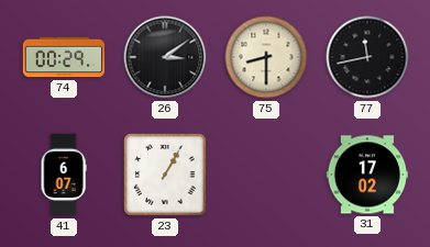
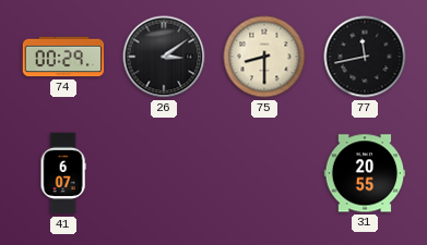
23: 1:05 -> none
31: 17:02 -> 20:55
